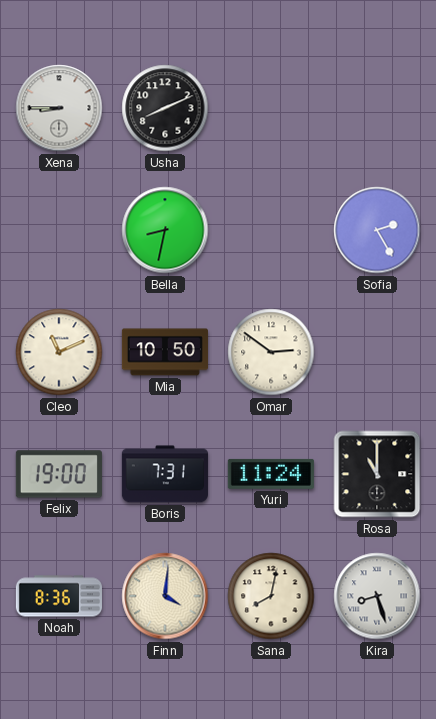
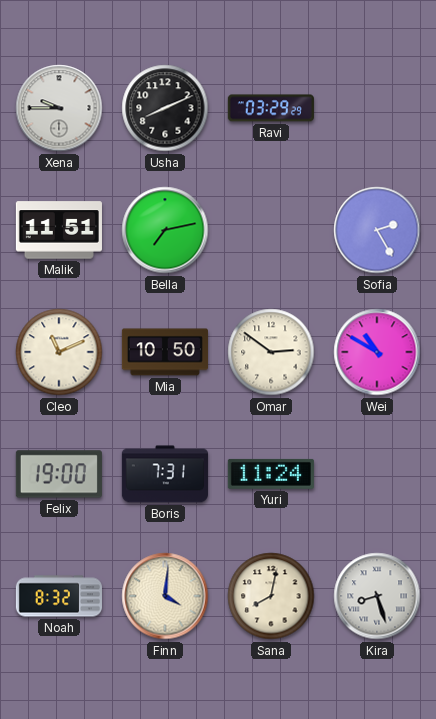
Xena: 8:45 -> 9:45
Ravi: none -> 03:29
Malik: none -> 11:51
Bella: 8:32 -> 7:13
Wei: none -> 10:50
Rosa: 11:00 -> none
Noah: 8:36 -> 8:32
